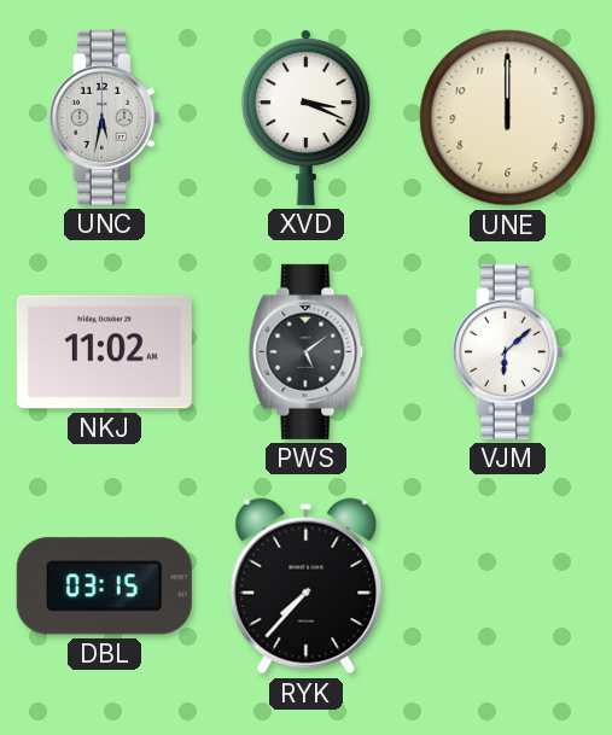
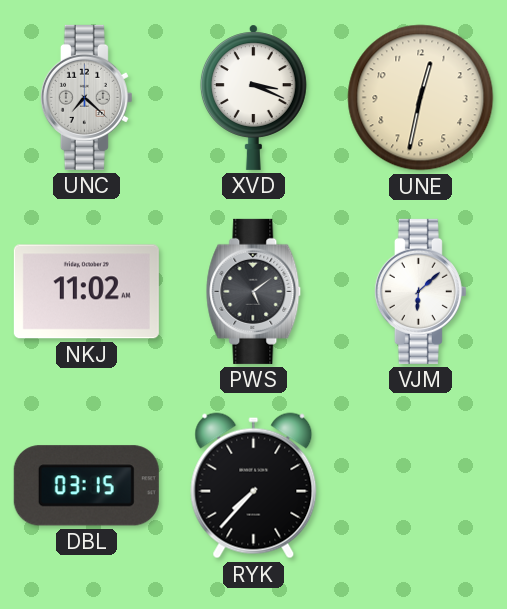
UNC: 5:32 -> 7:22
UNE: 12:00 -> 12:32
